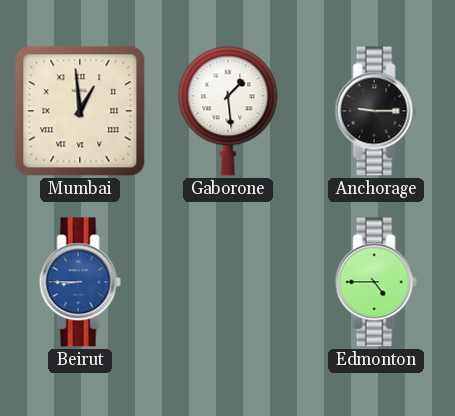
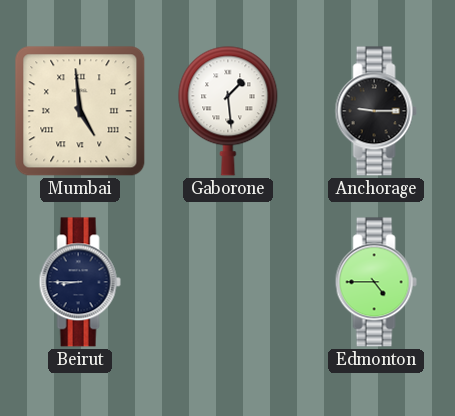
Mumbai: 12:59 -> 4:59
Beirut dial: blue -> navy
